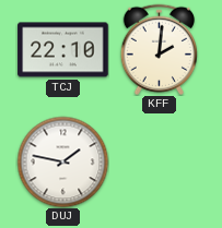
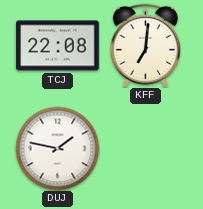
TCJ: 22:10 -> 22:08
KFF: 2:01 -> 7:01
